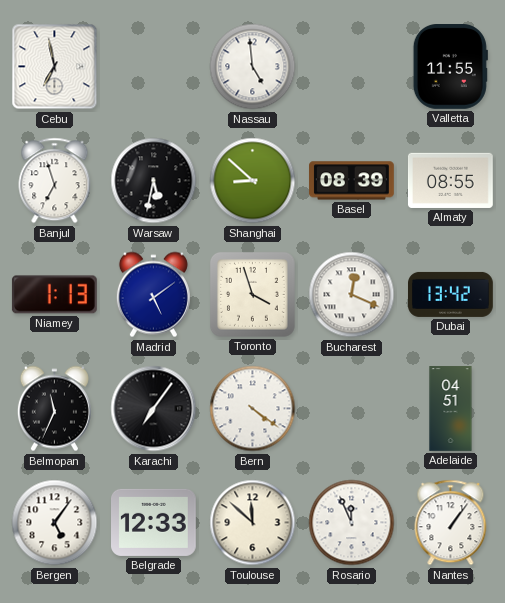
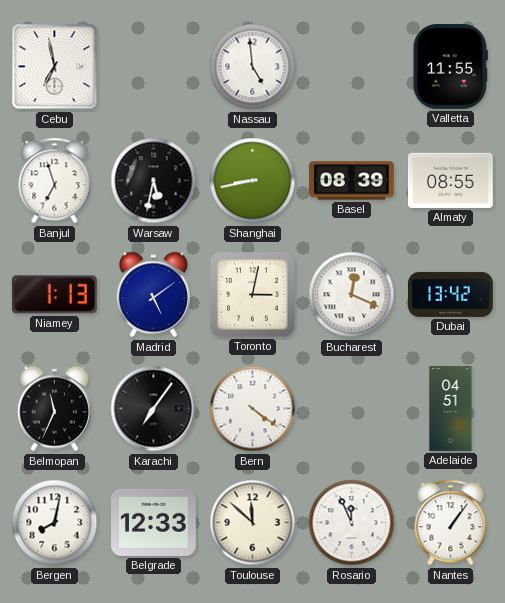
Shanghai: 8:52 -> 8:43
Toronto: 3:57 -> 3:02
Bergen: 5:06 -> 8:02
